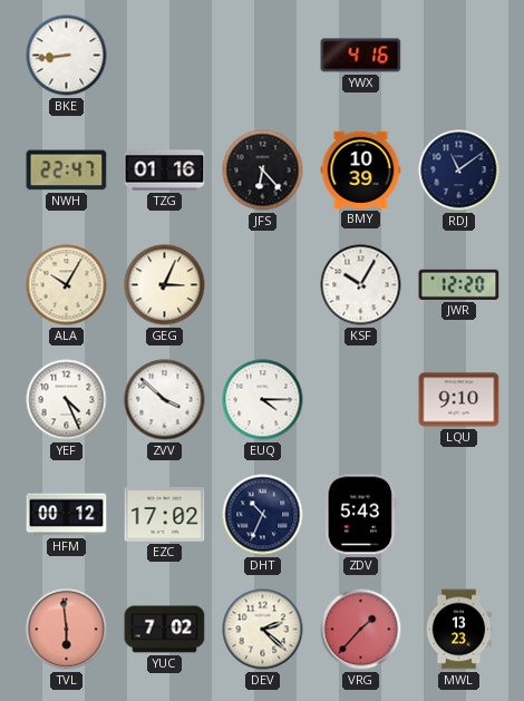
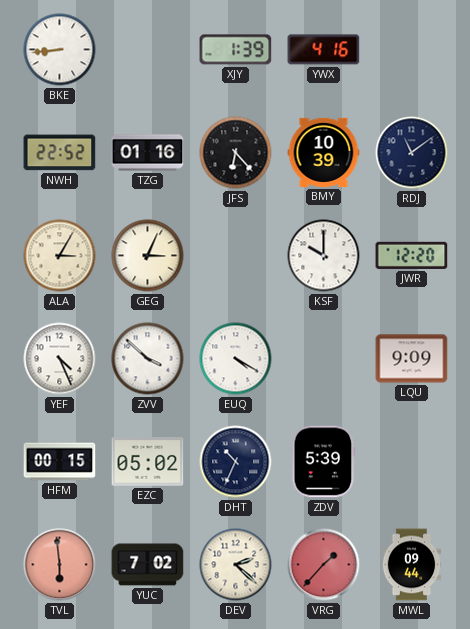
XJY: none -> 1:39
NWH: 22:47 -> 22:52
ALA: 10:05 -> 3:05
KSF: 10:05 -> 10:00
EUQ: 4:15 -> 4:20
LQU: 9:10 -> 9:09
HFM: 00:12 -> 00:15
EZC: 17:02 -> 05:02
ZDV: 5:43 -> 5:39
MWL: 13:23 -> 09:44
